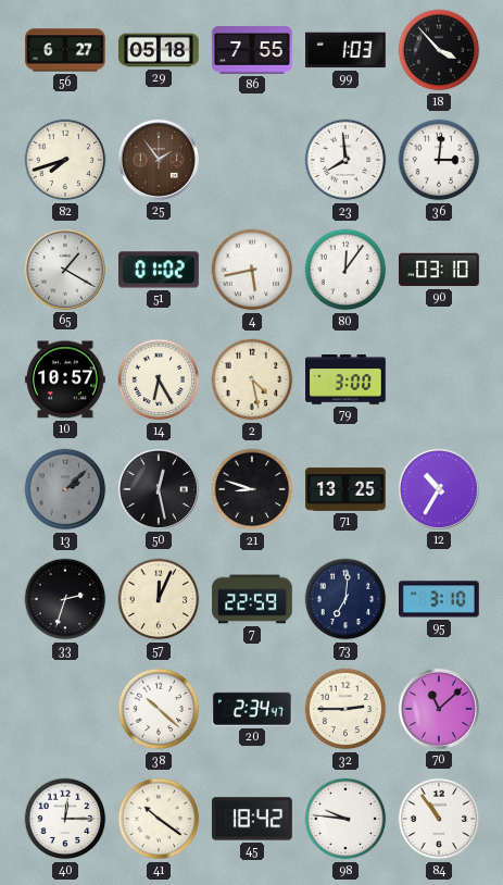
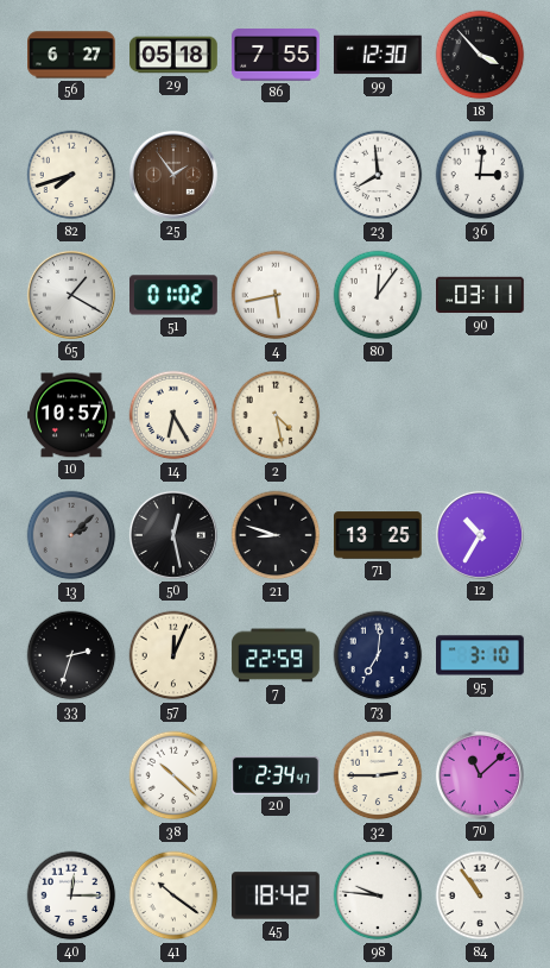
99: 1:03 -> 12:30
90: 03:10 -> 03:11
79: 3:00 -> none
